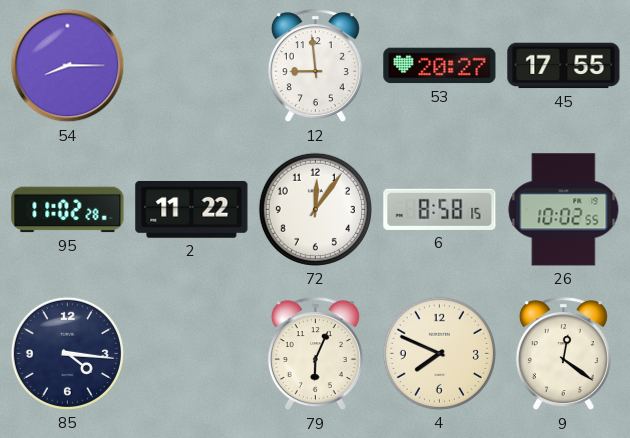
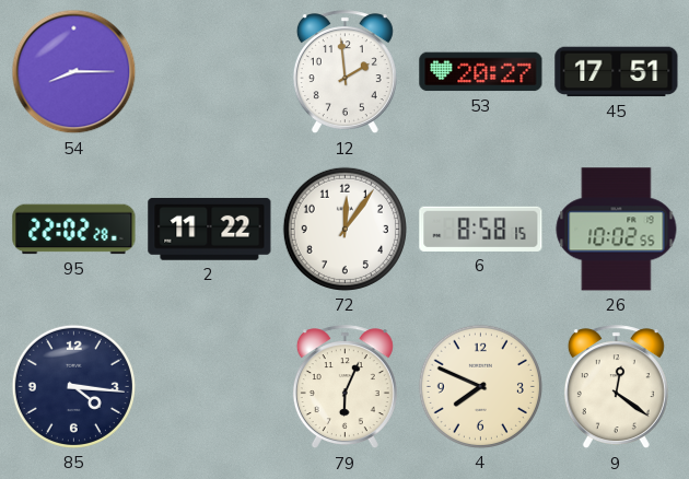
12: 8:59 -> 1:59
45: 17:55 -> 17:51
95: 11:02 -> 22:02
